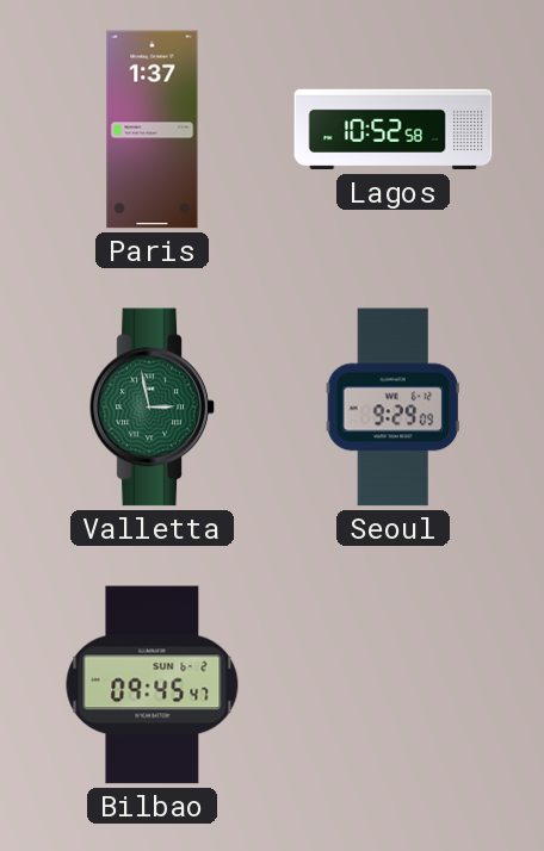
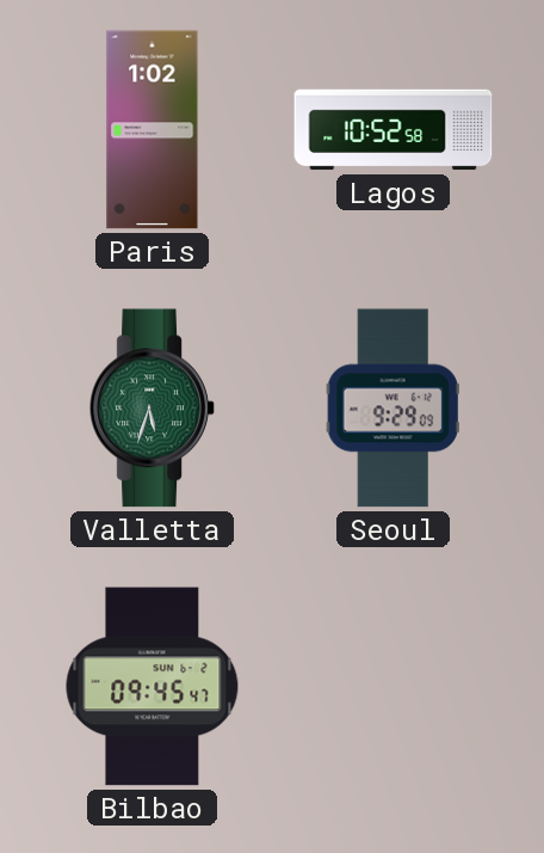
Paris: 1:37 -> 1:02
Valletta: 2:58 -> 5:33
